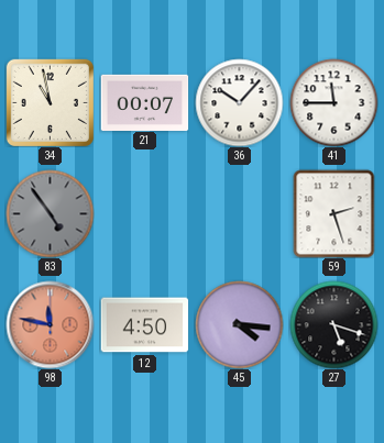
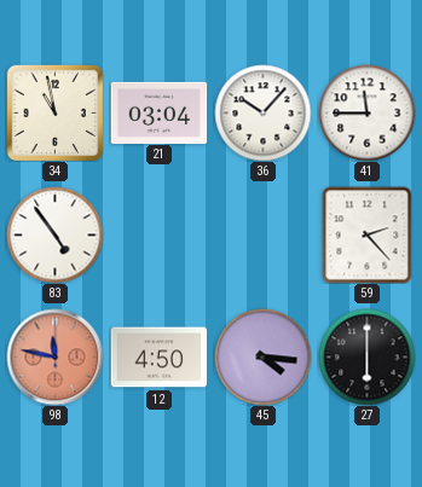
21: 00:07 -> 03:04
83 dial: grey -> white
59: 2:27 -> 2:23
27: 5:18 -> 6:00
